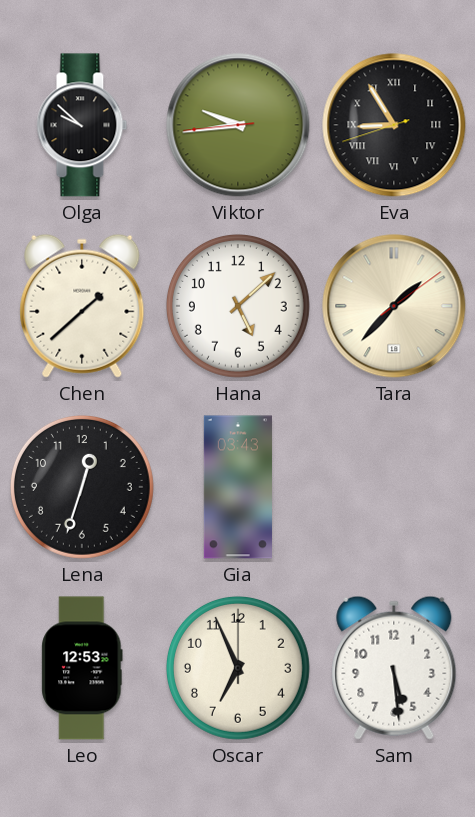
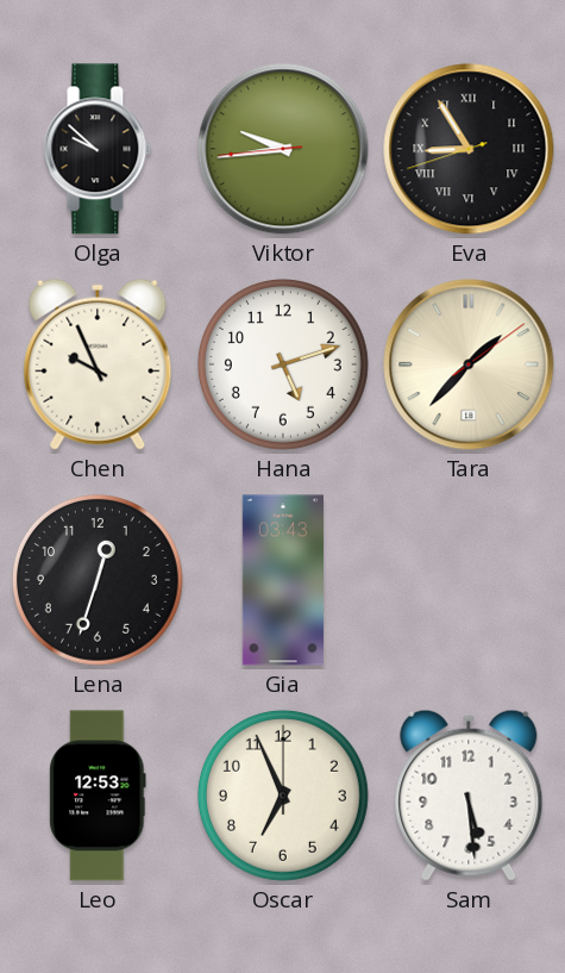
Chen: 1:38 -> 9:56
Hana: 5:08 -> 5:12
